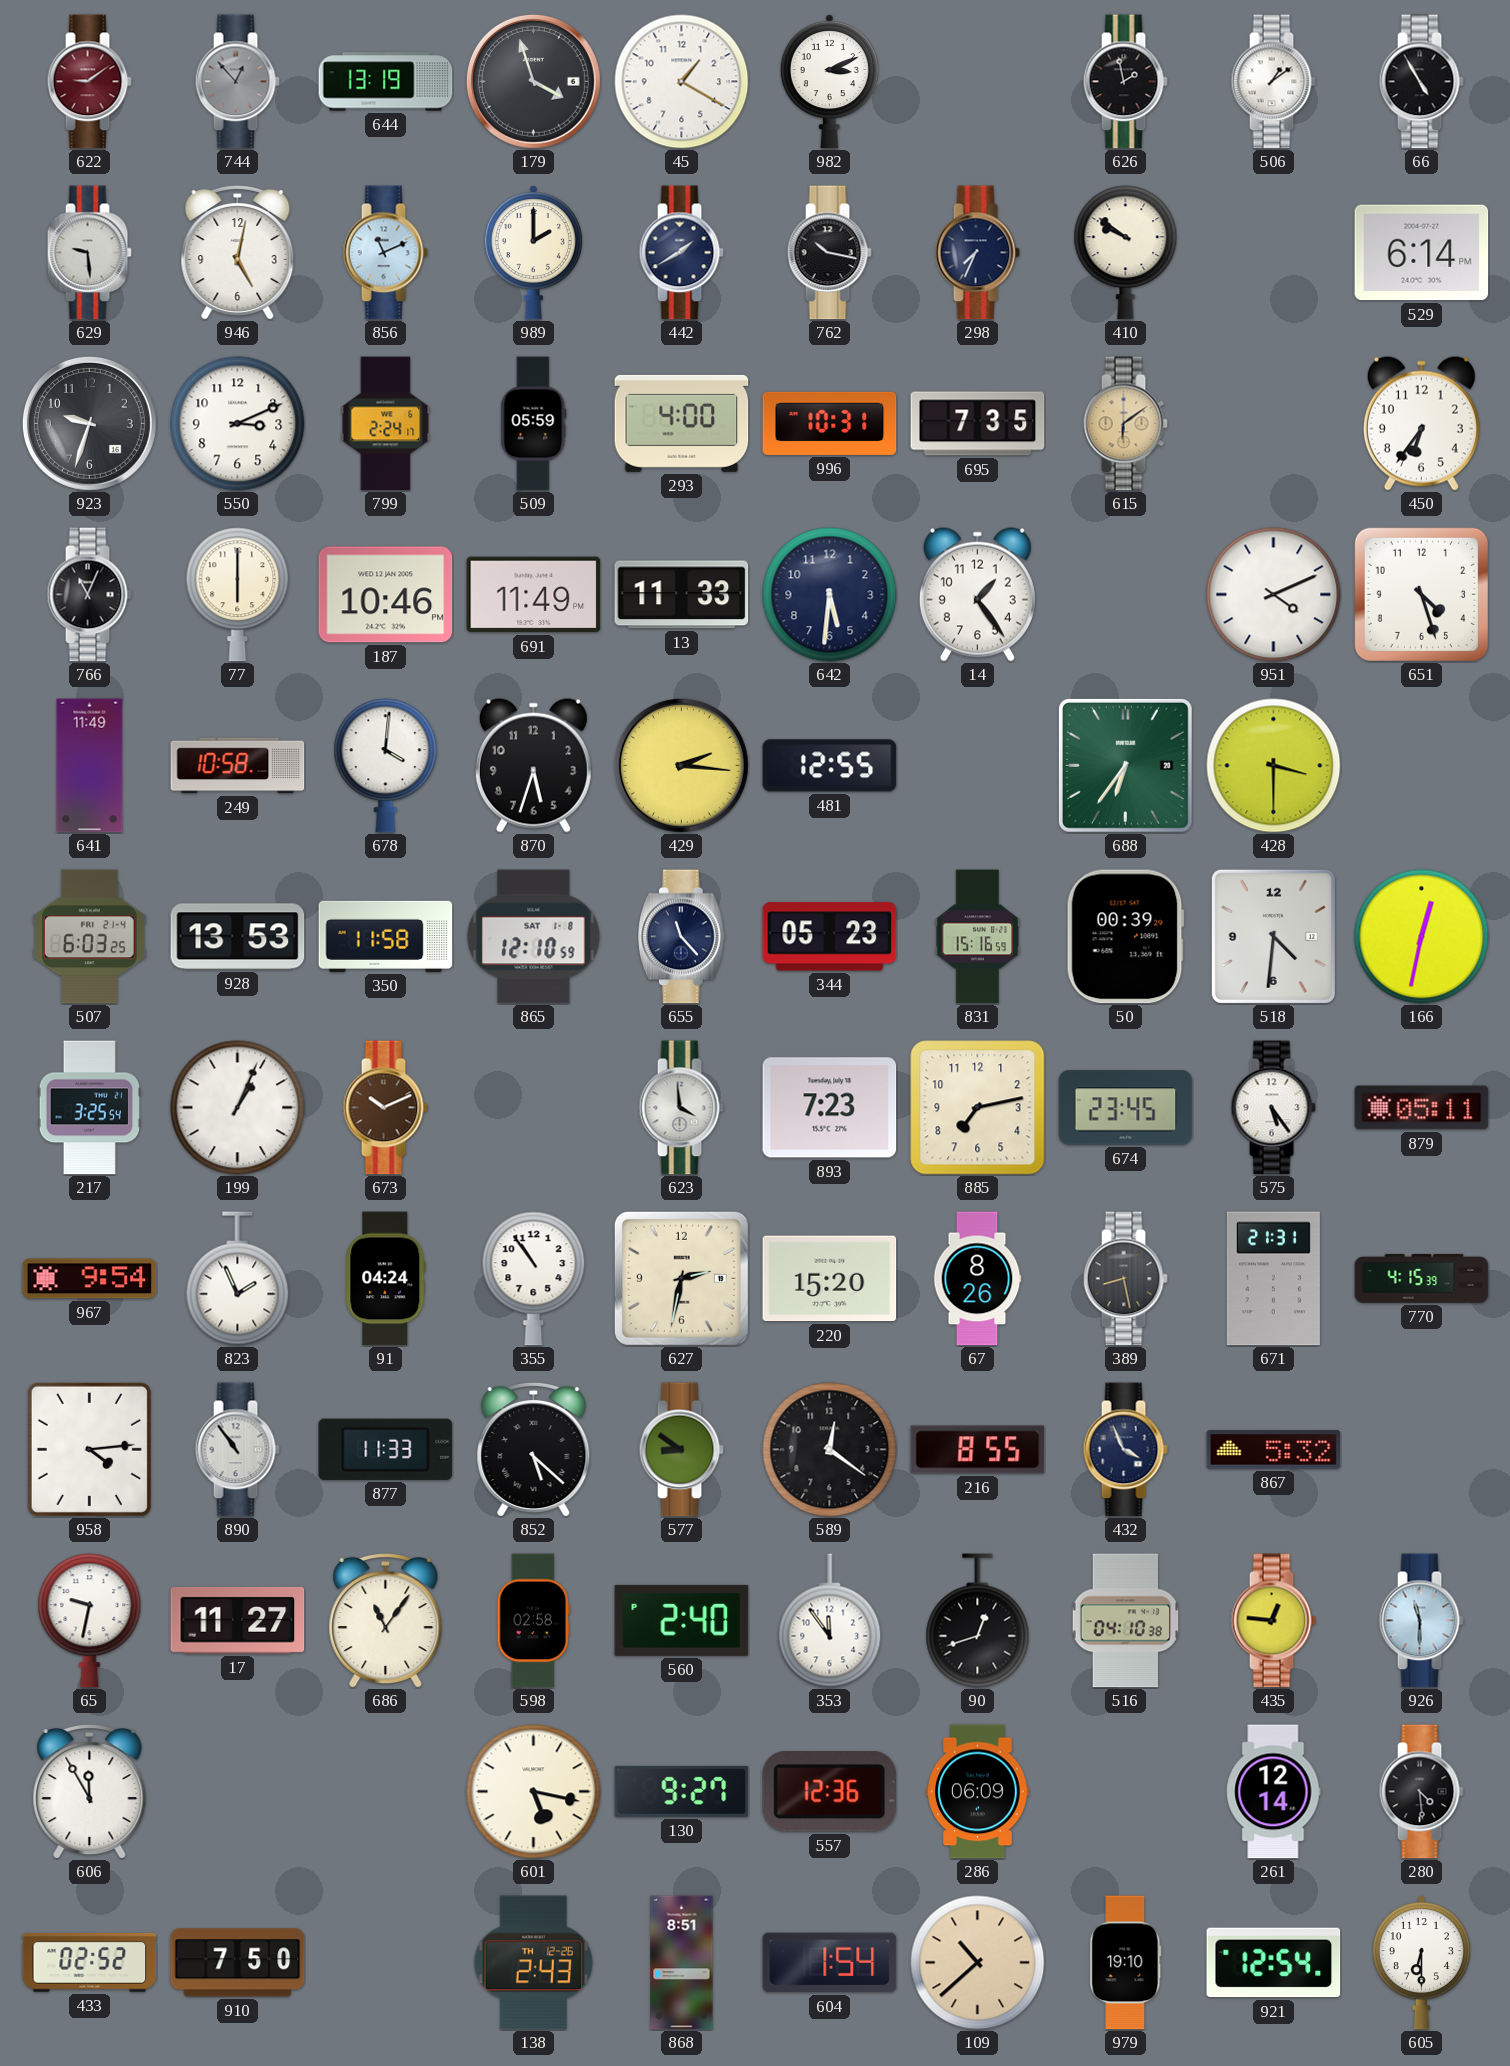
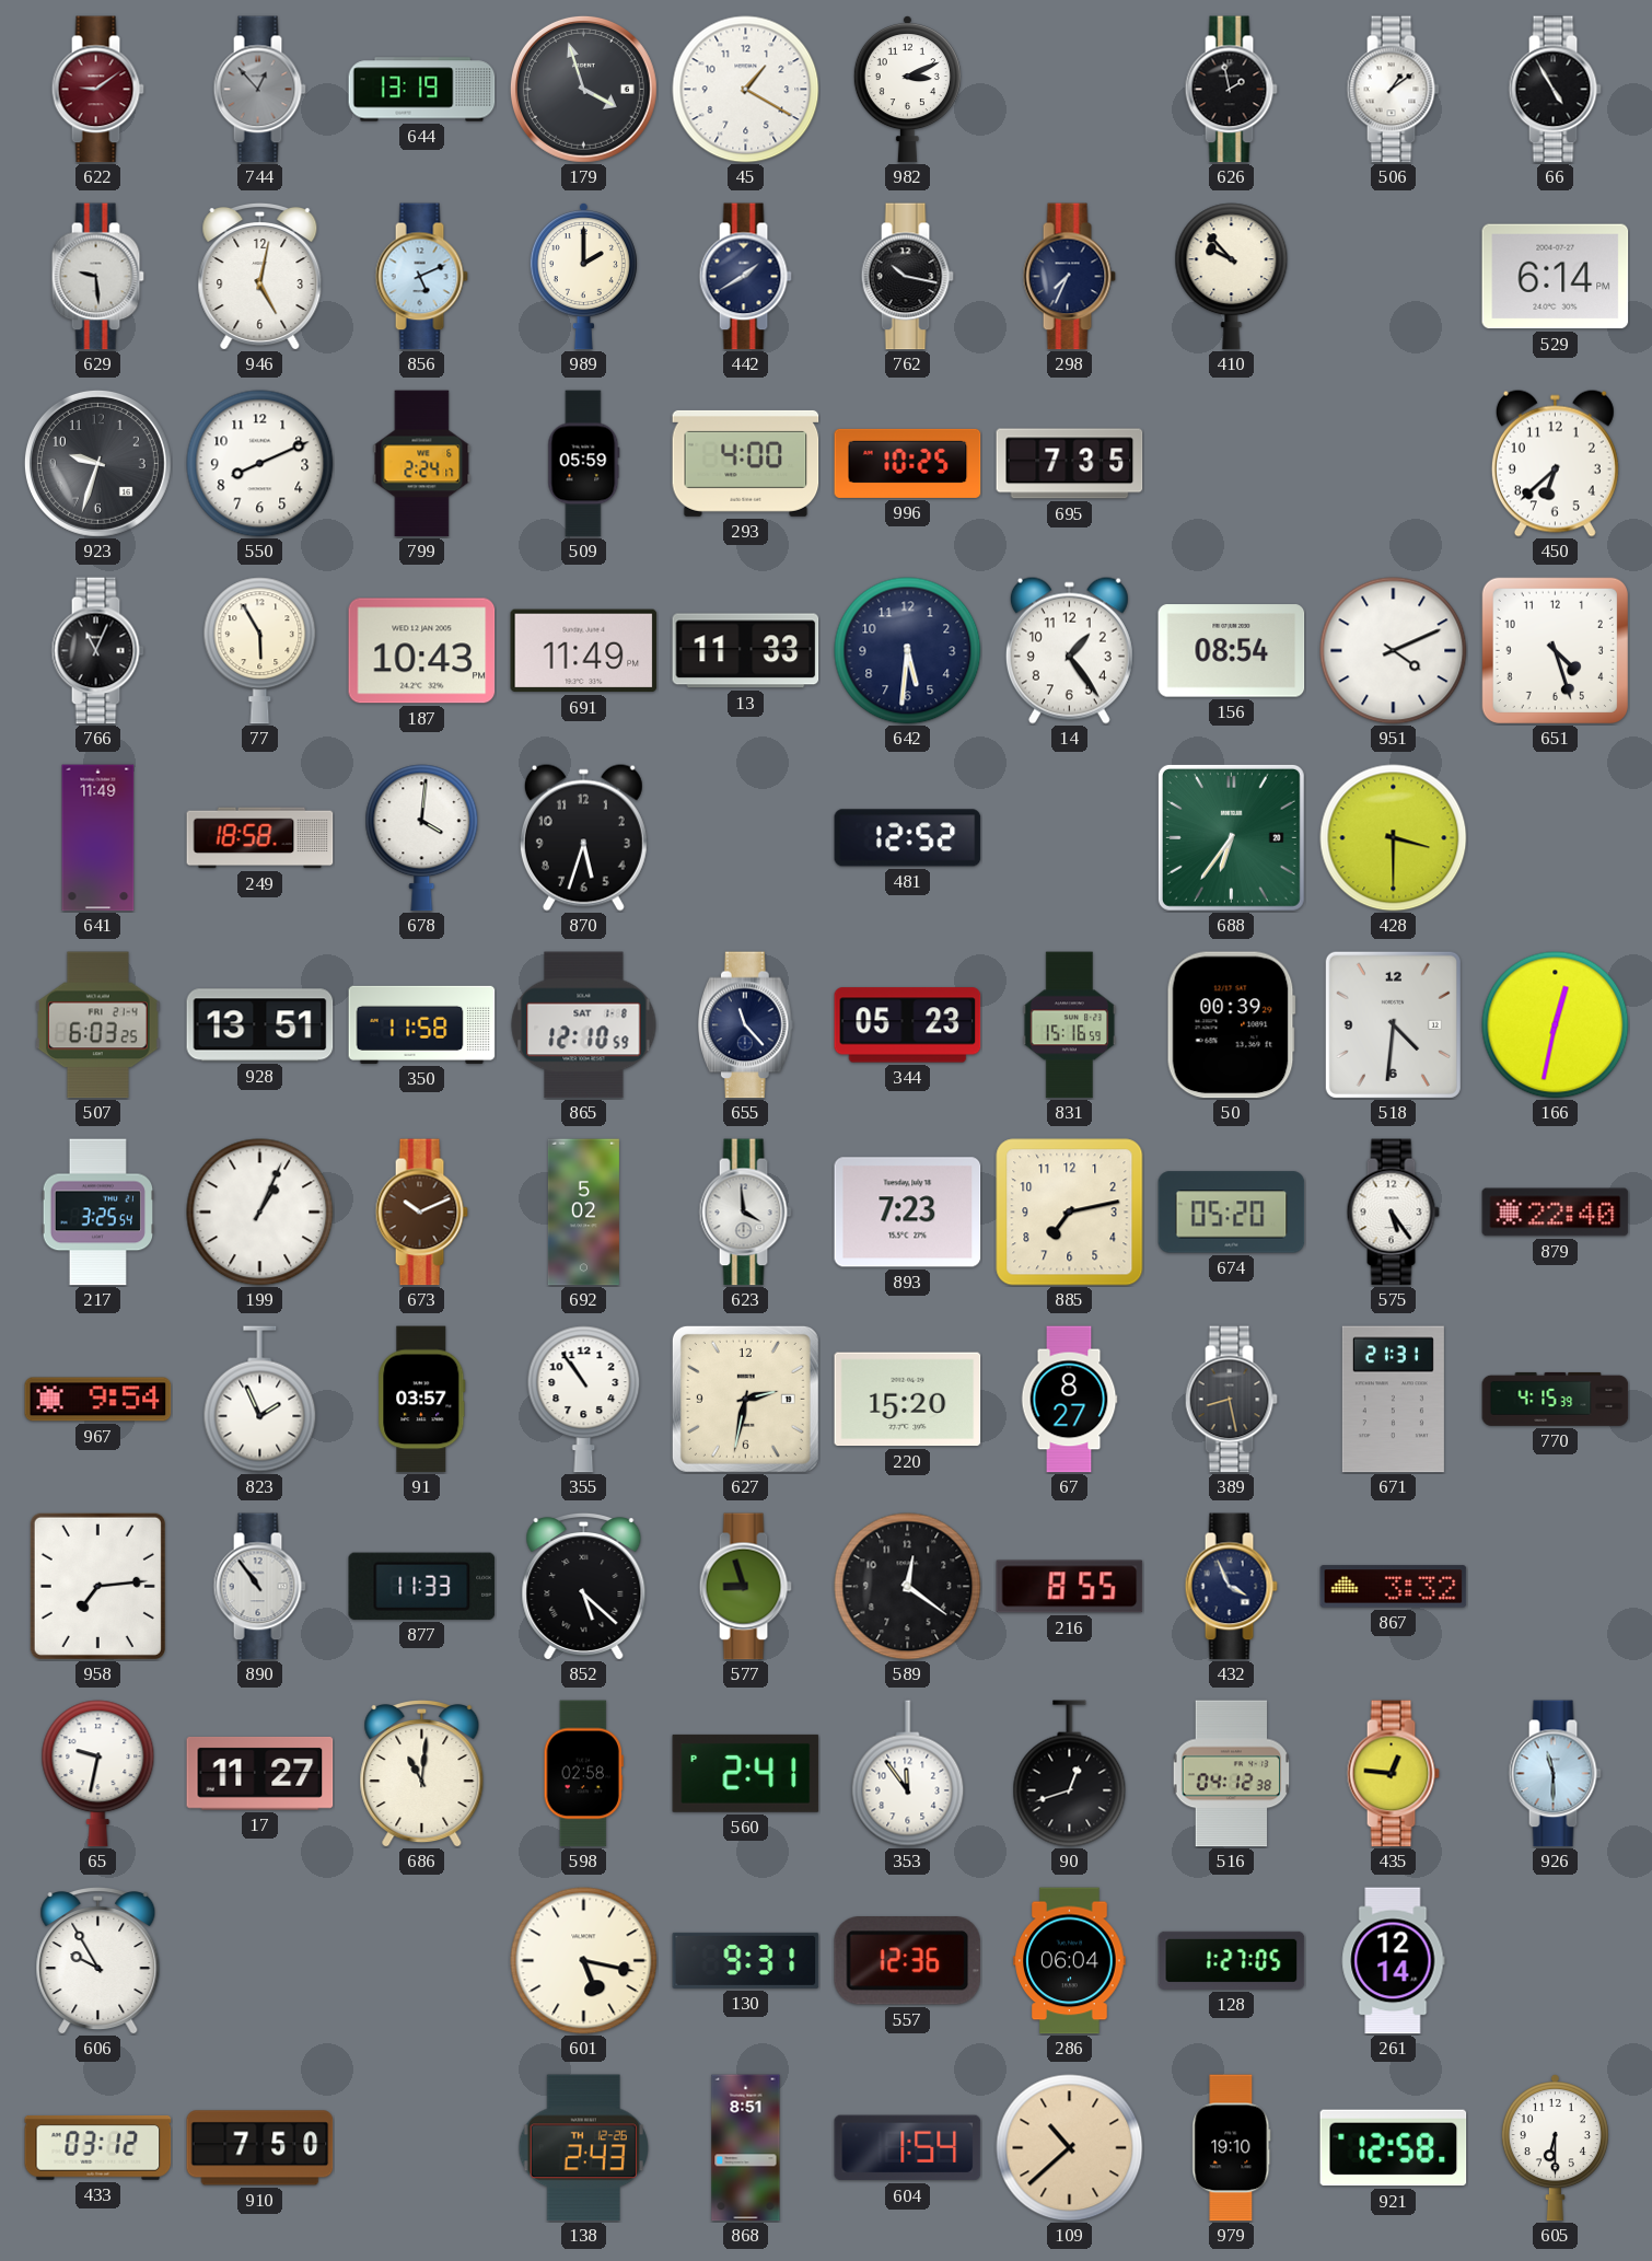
856: 11:11 -> 5:11
410: 9:51 -> 9:53
550: 3:11 -> 8:11
996: 10:31 -> 10:25
615: 6:09 -> none
450: 6:36 -> 6:38
77: 6:00 -> 5:55
187: 10:46 -> 10:43
156: none -> 08:54
249: 10:58 -> 18:58
429: 2:16 -> none
481: 12:55 -> 12:52
928: 13:53 -> 13:51
692: none -> 5:02
674: 23:45 -> 05:20
879: 05:11 -> 22:40
91: 04:24 -> 03:57
67: 8:26 -> 8:27
958: 4:14 -> 7:14
577: 8:51 -> 8:57
867: 5:32 -> 3:32
686: 11:06 -> 11:01
560: 2:40 -> 2:41
516: 04:10 -> 04:12
606: 11:55 -> 9:55
130: 9:27 -> 9:31
286: 06:09 -> 06:04
128: none -> 1:27
280: 4:29 -> none
433: 02:52 -> 03:12
921: 12:54 -> 12:58
